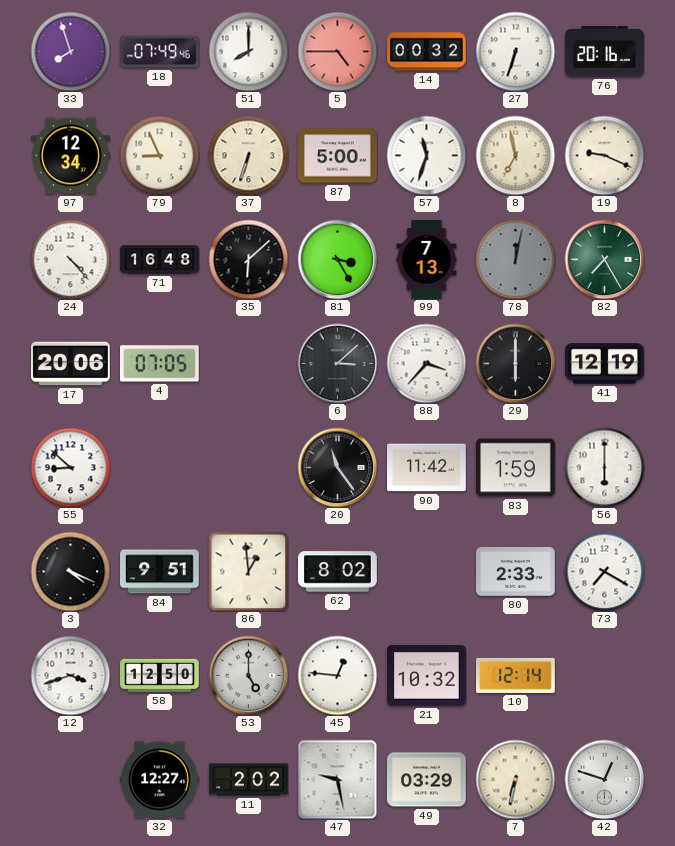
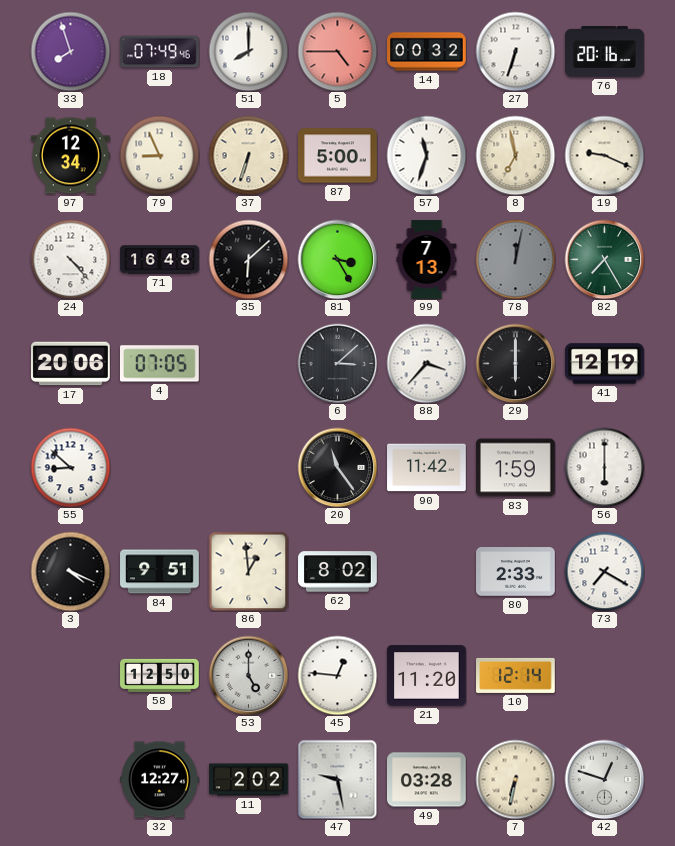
12: 3:42 -> none
21: 10:32 -> 11:20
49: 03:29 -> 03:28
